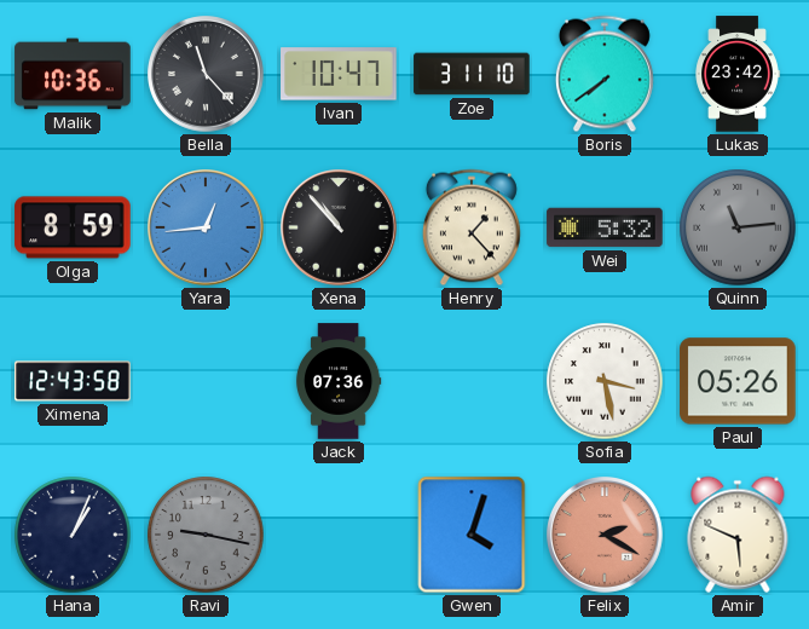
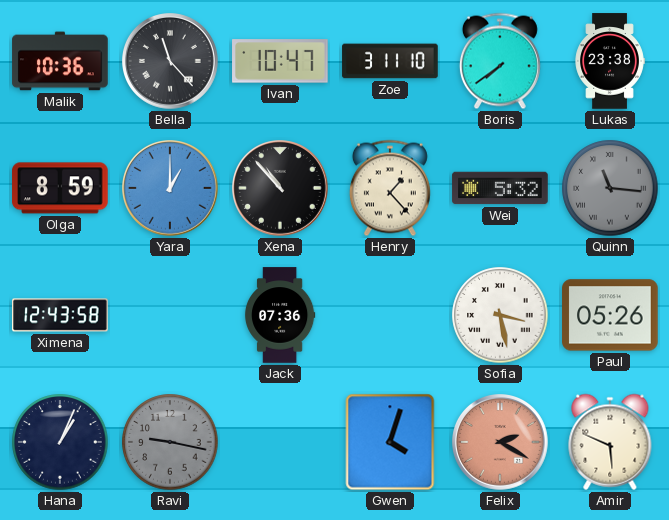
Lukas: 23:42 -> 23:38
Yara: 12:44 -> 1:00
Quinn: 11:14 -> 11:16
